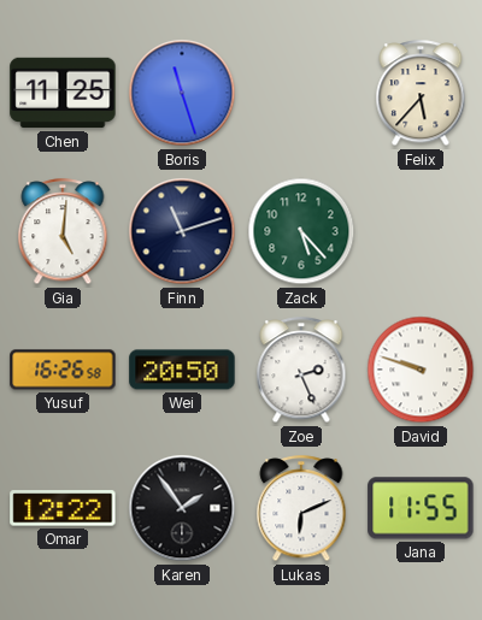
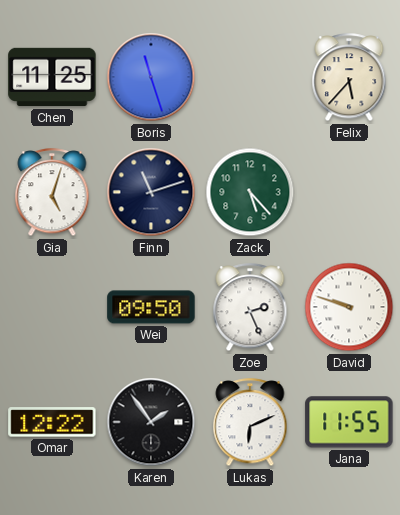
Gia: 5:01 -> 5:03
Yusuf: 16:26 -> none
Wei: 20:50 -> 09:50
